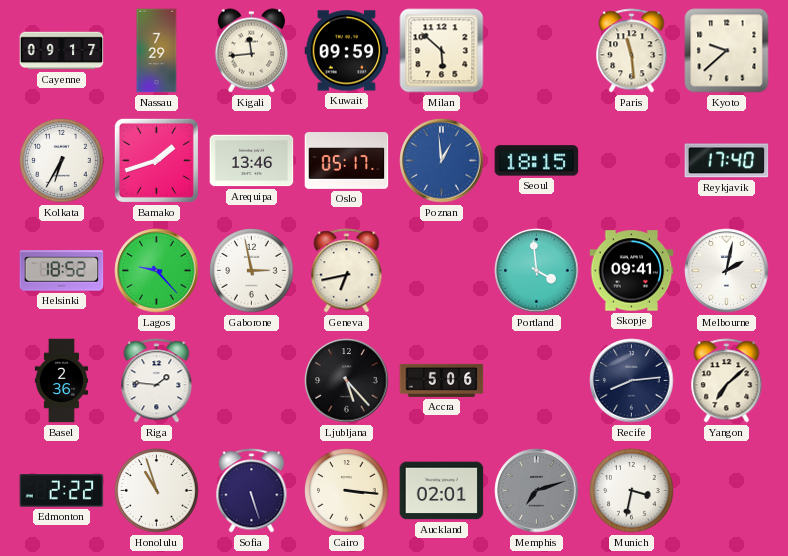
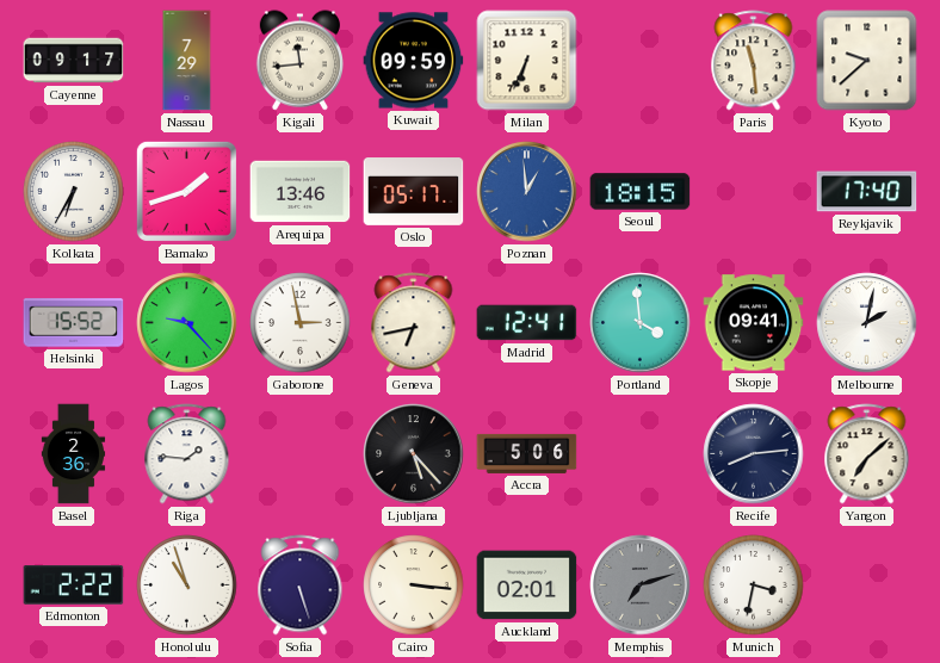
Milan: 5:52 -> 6:34
Helsinki: 18:52 -> 15:52
Madrid: none -> 12:41
